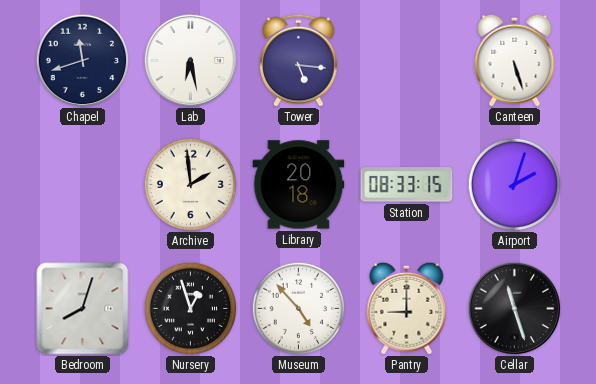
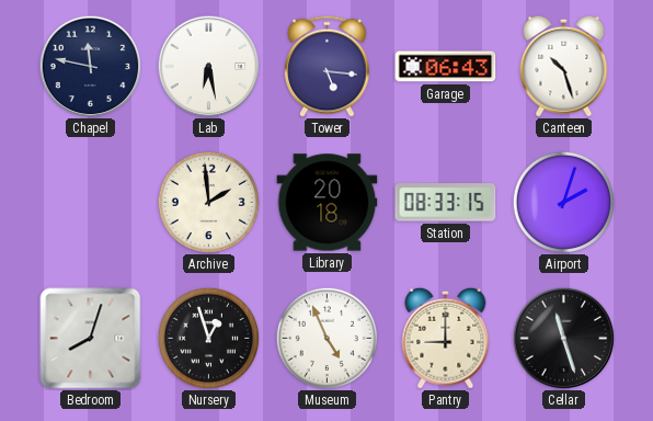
Chapel: 11:42 -> 11:47
Garage: none -> 06:43
Canteen: 5:27 -> 10:27
Museum: 4:53 -> 4:56
